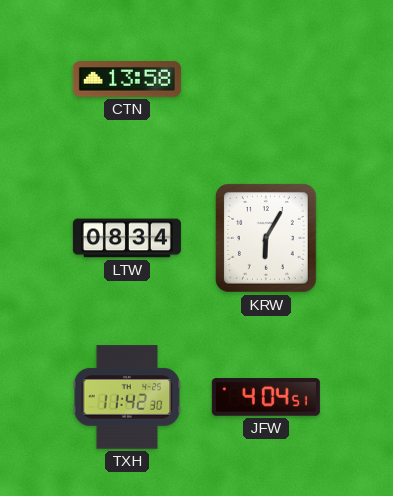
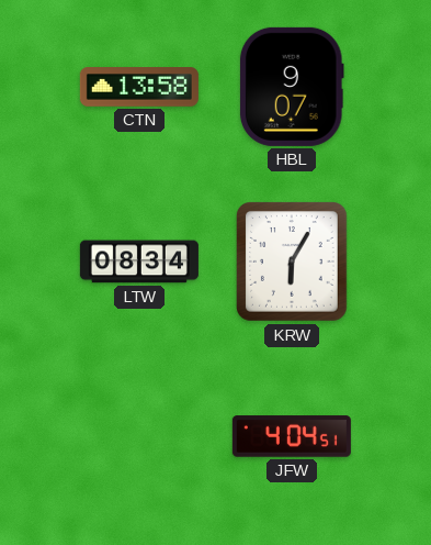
HBL: none -> 9:07
TXH: 11:42 -> none
